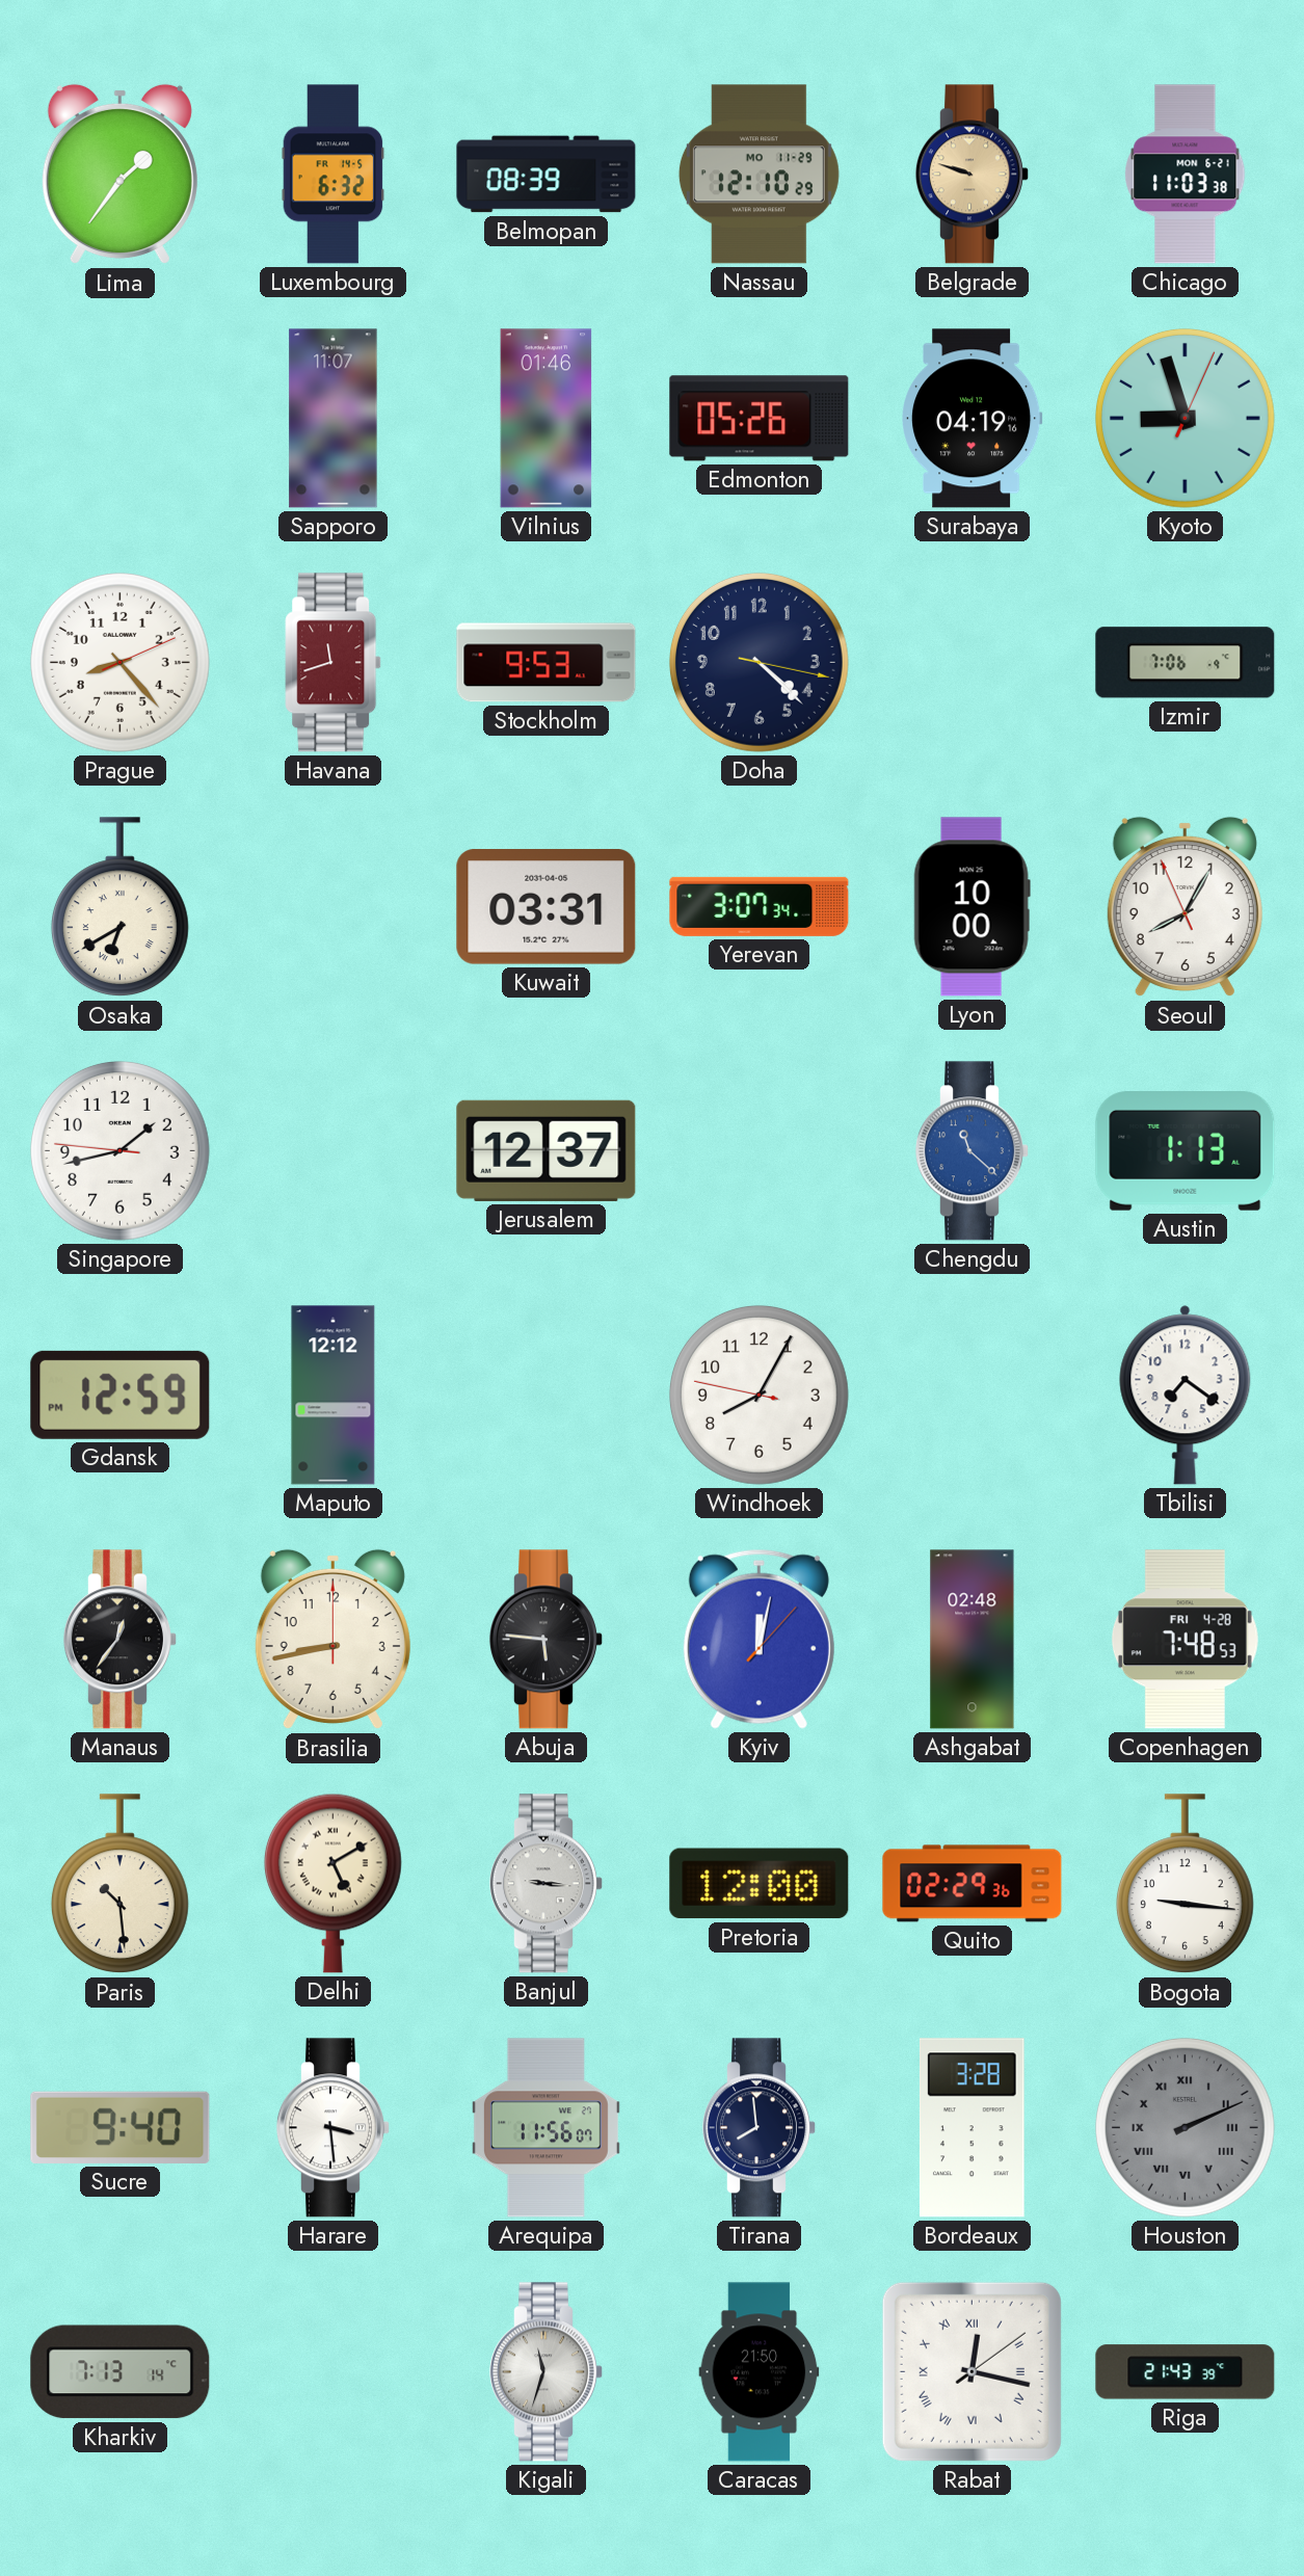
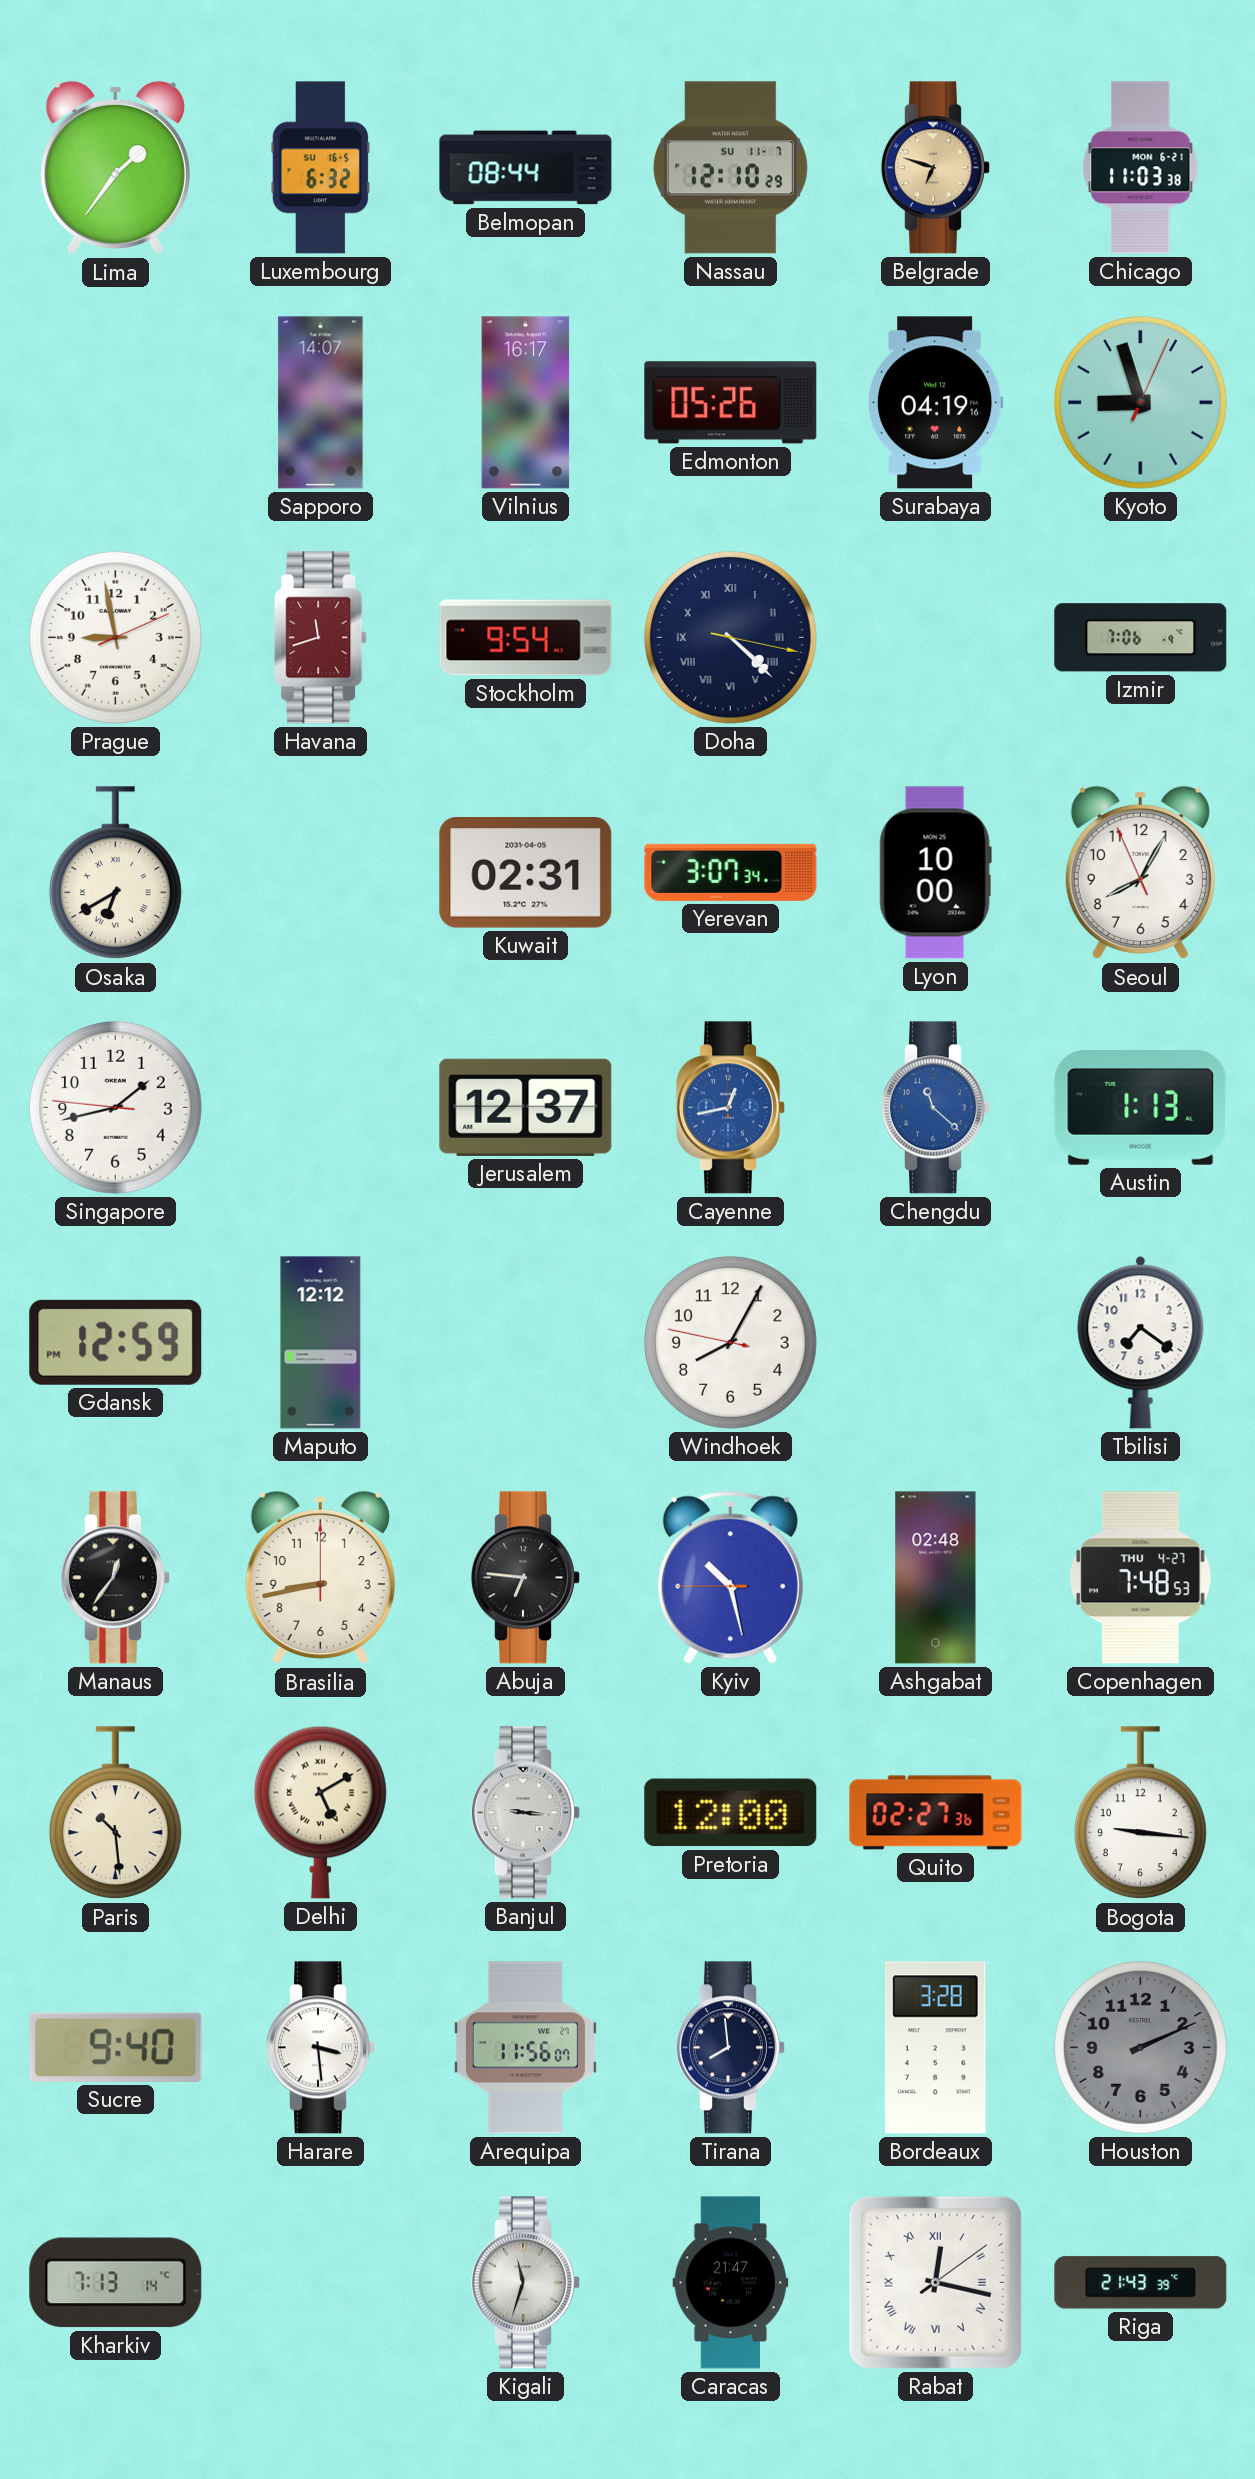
Luxembourg date: FR 14-5 -> SU 16-5
Belmopan: 08:39 -> 08:44
Nassau date: MO 11-29 -> SU 11-7
Belgrade: 9:48 -> 6:48
Sapporo: 11:07 -> 14:07
Vilnius: 01:46 -> 16:17
Prague: 8:23 -> 8:58
Stockholm: 9:53 -> 9:54
Doha numerals: Arabic -> Roman
Kuwait: 03:31 -> 02:31
Cayenne: none -> 12:43
Abuja: 5:46 -> 6:46
Kyiv: 12:02 -> 10:27
Copenhagen date: FRI 4-28 -> THU 4-27
Quito: 02:29 -> 02:27
Houston numerals: Roman -> Arabic
Caracas: 21:50 -> 21:47
